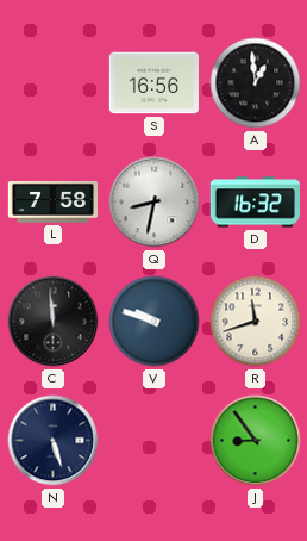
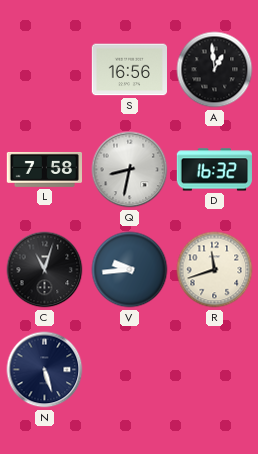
C: 11:59 -> 11:03
V: 9:48 -> 9:44
J: 8:54 -> none
